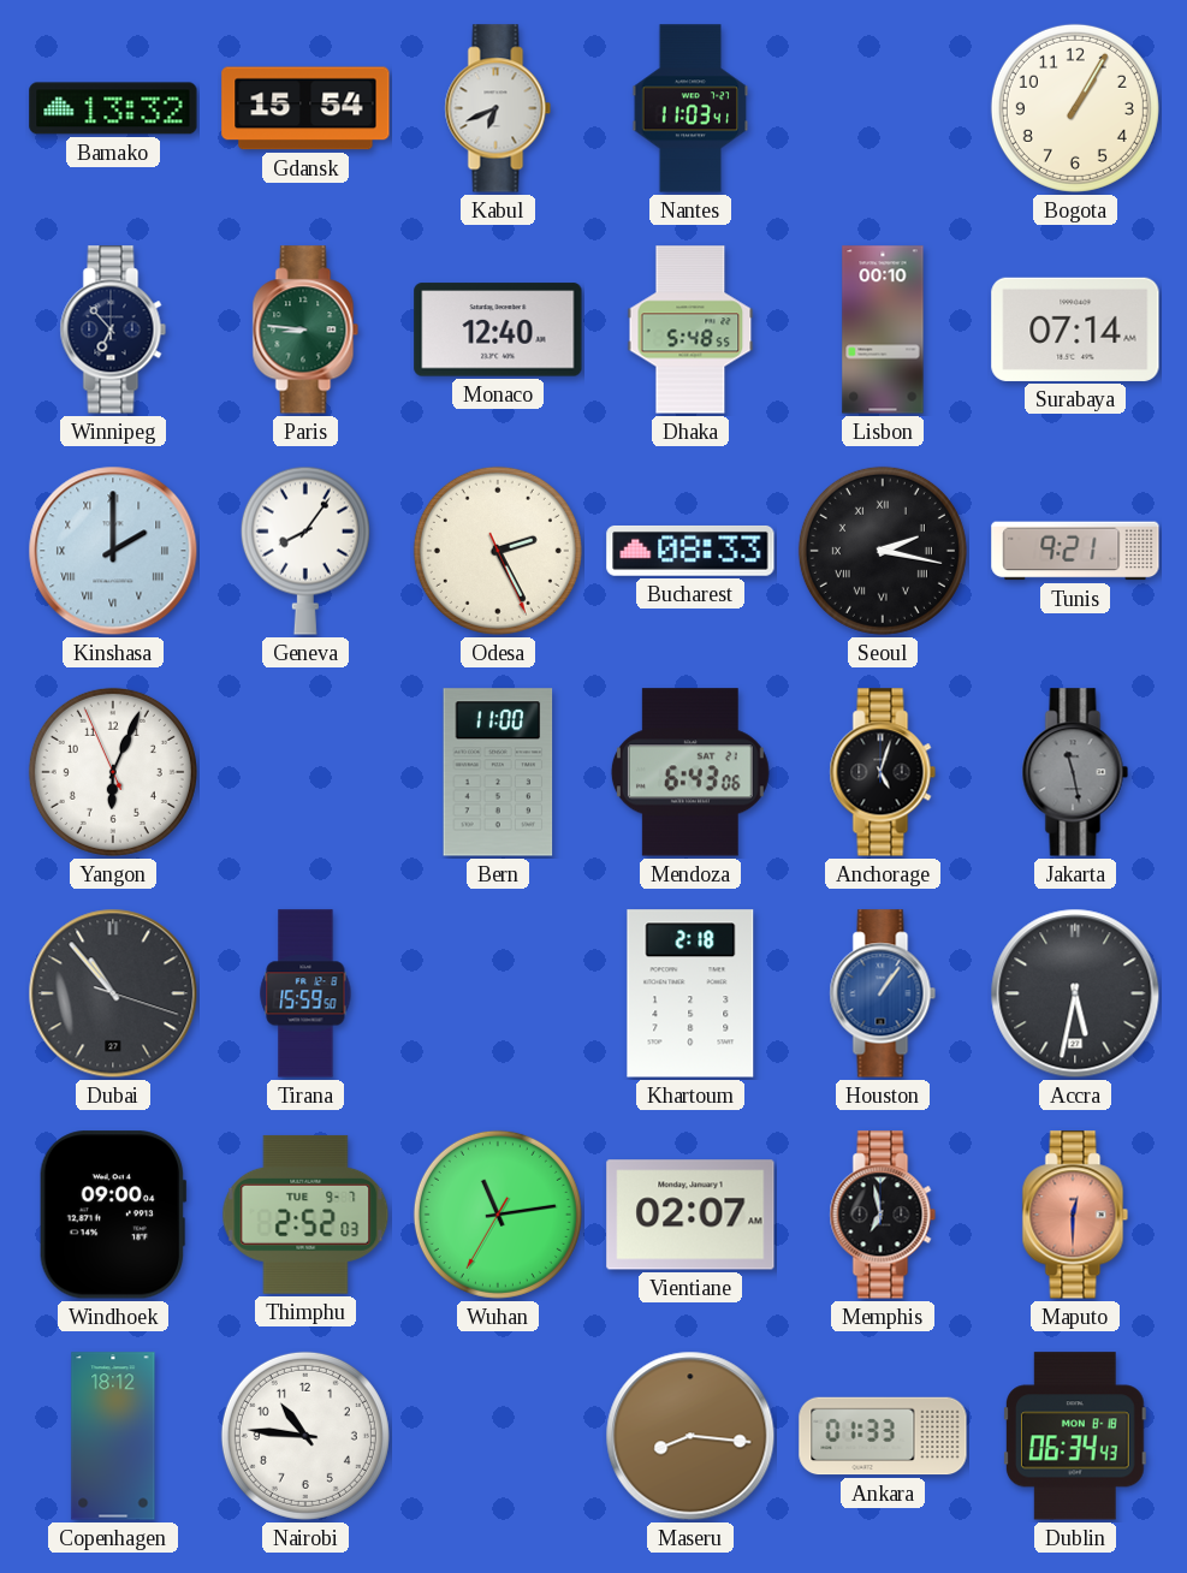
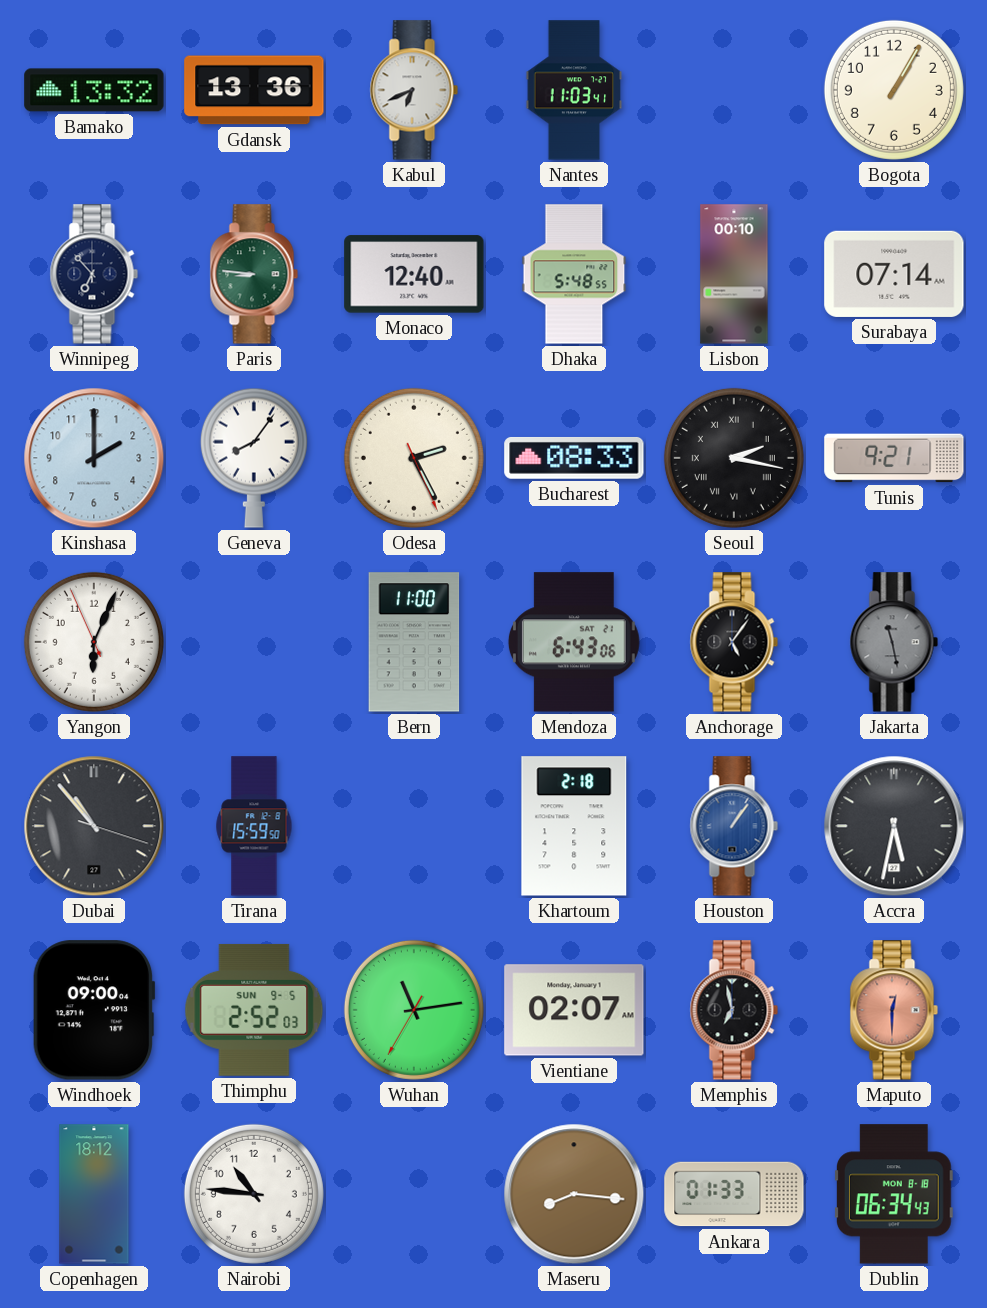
Gdansk: 15:54 -> 13:36
Kinshasa numerals: Roman -> Arabic
Anchorage: 5:03 -> 5:06
Thimphu date: TUE 9-7 -> SUN 9-5
